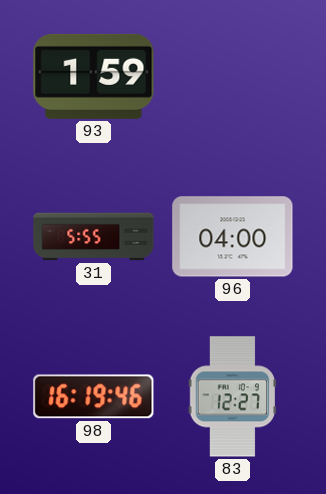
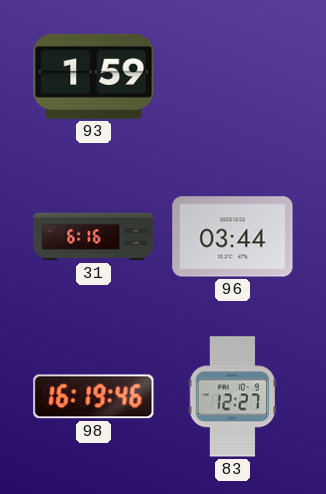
31: 5:55 -> 6:16
96: 04:00 -> 03:44
